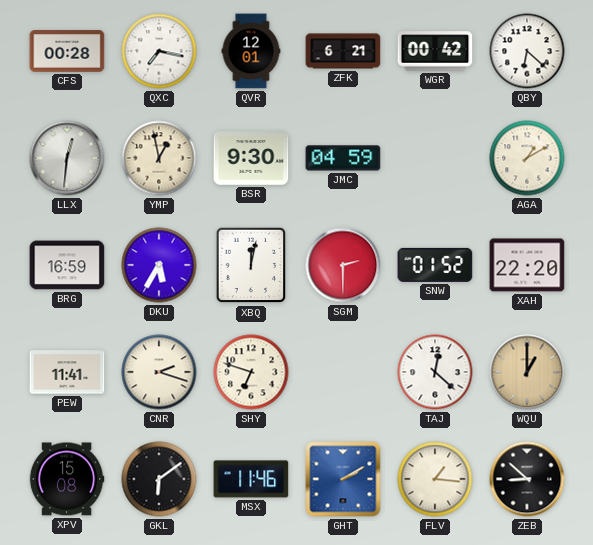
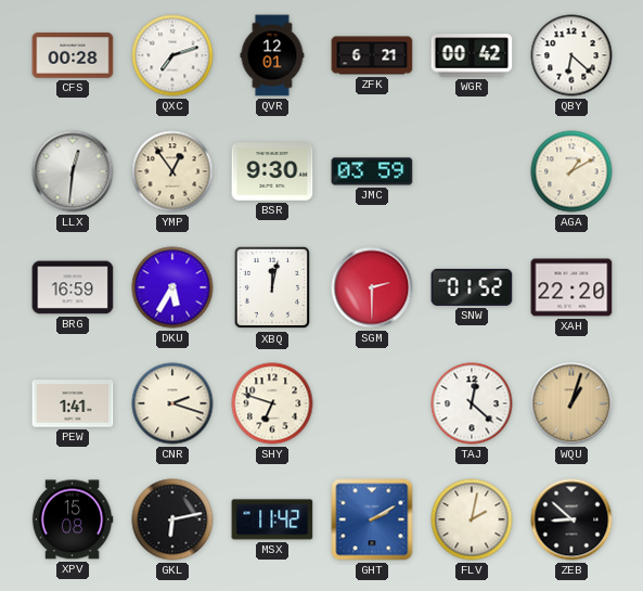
QXC: 7:17 -> 7:12
YMP: 12:58 -> 12:54
JMC: 04:59 -> 03:59
PEW: 11:41 -> 1:41
WQU: 1:00 -> 1:03
GKL: 6:09 -> 6:13
MSX: 11:46 -> 11:42
FLV: 1:16 -> 2:02
